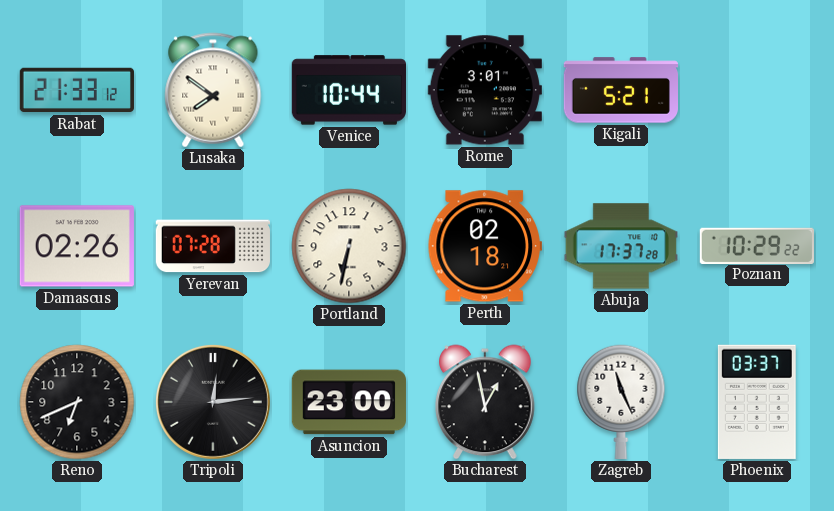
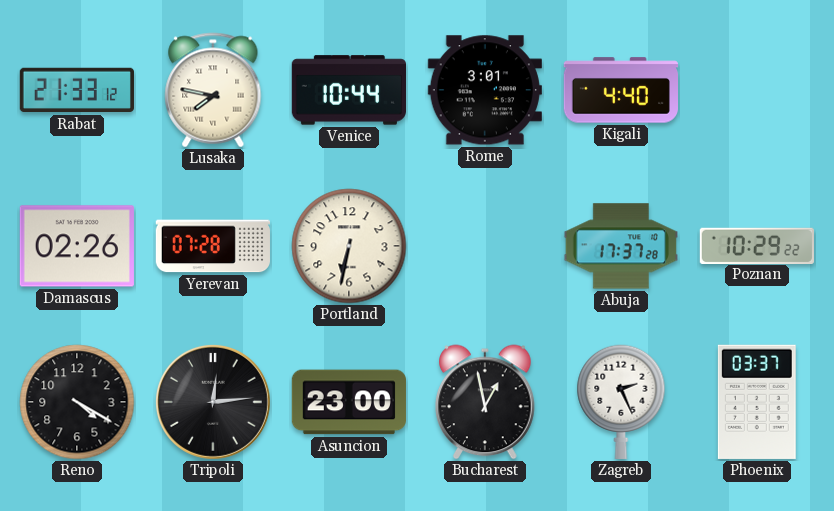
Lusaka: 7:51 -> 7:47
Kigali: 5:21 -> 4:40
Perth: 02:18 -> none
Reno: 6:41 -> 4:20
Zagreb: 11:26 -> 2:26
